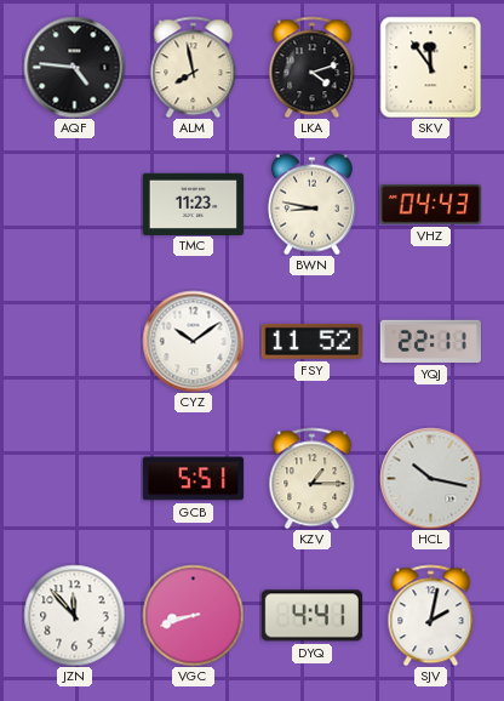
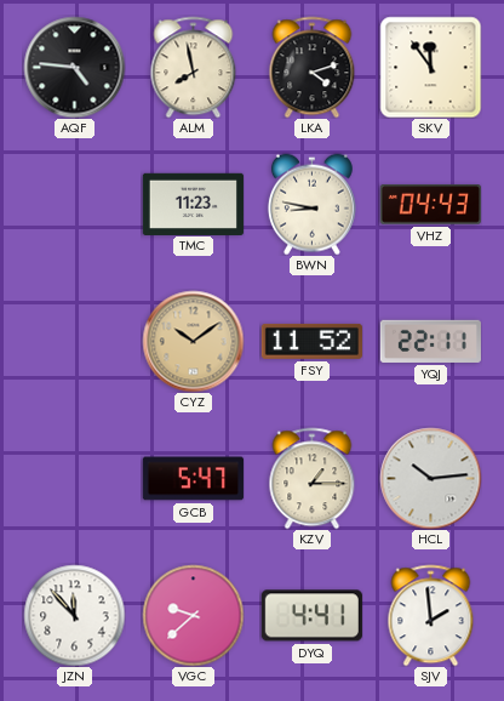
CYZ dial: white -> champagne
GCB: 5:51 -> 5:47
HCL: 10:17 -> 10:14
VGC: 8:42 -> 9:38
SJV: 2:02 -> 1:59
